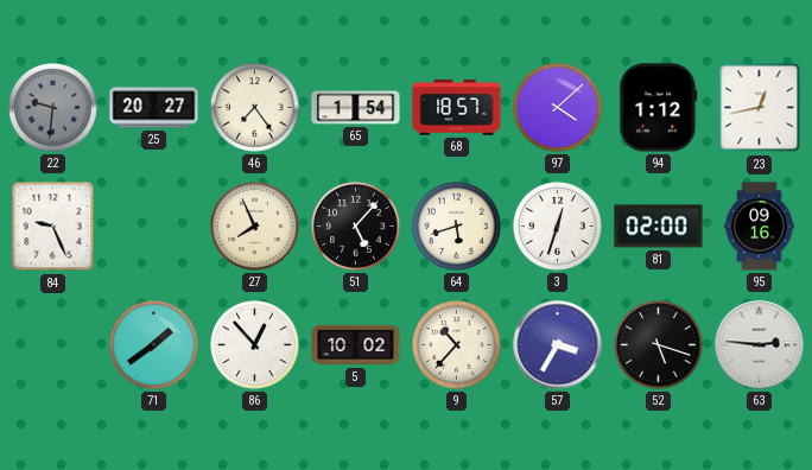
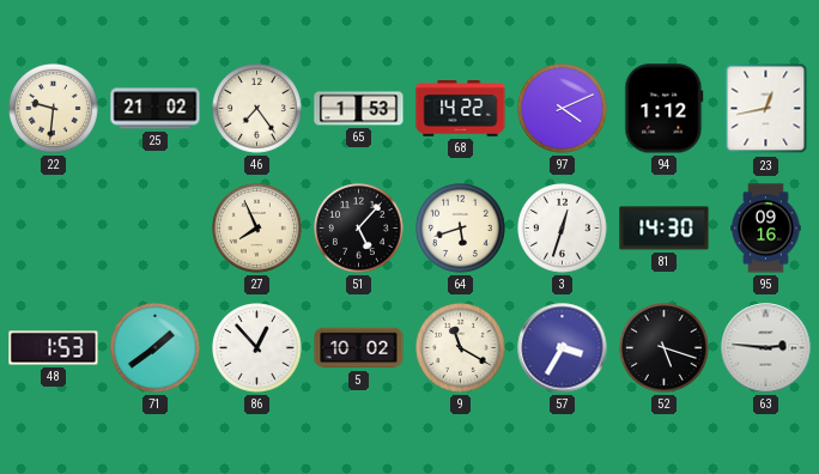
22 dial: grey -> cream
25: 20:27 -> 21:02
65: 1:54 -> 1:53
68: 18:57 -> 14:22
97: 4:08 -> 4:11
84: 9:26 -> none
81: 02:00 -> 14:30
48: none -> 1:53
9: 10:37 -> 11:20
